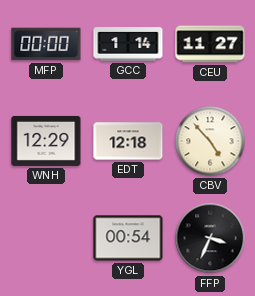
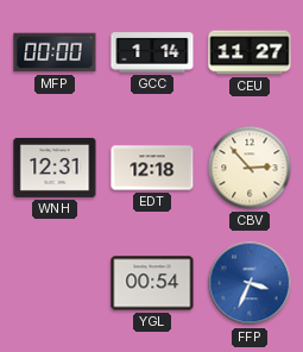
WNH: 12:29 -> 12:31
CBV: 4:53 -> 2:53
FFP dial: black -> blue
